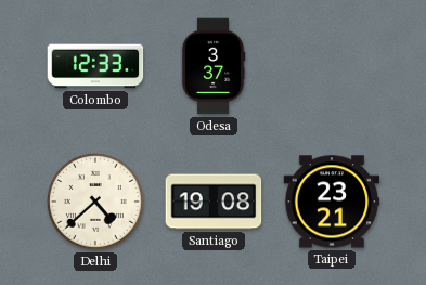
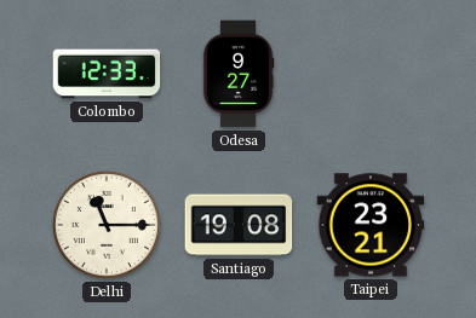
Odesa: 3:37 -> 9:27
Delhi: 4:38 -> 11:15
